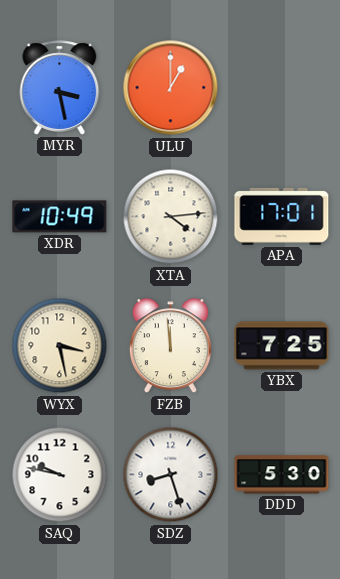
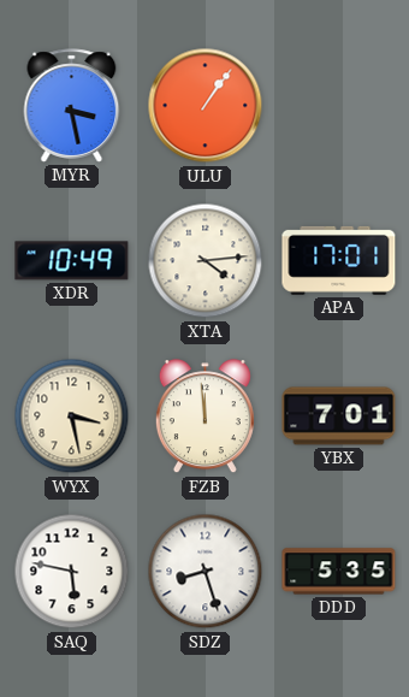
ULU: 1:00 -> 1:06
YBX: 7:25 -> 7:01
SAQ: 9:47 -> 5:47
DDD: 5:30 -> 5:35
